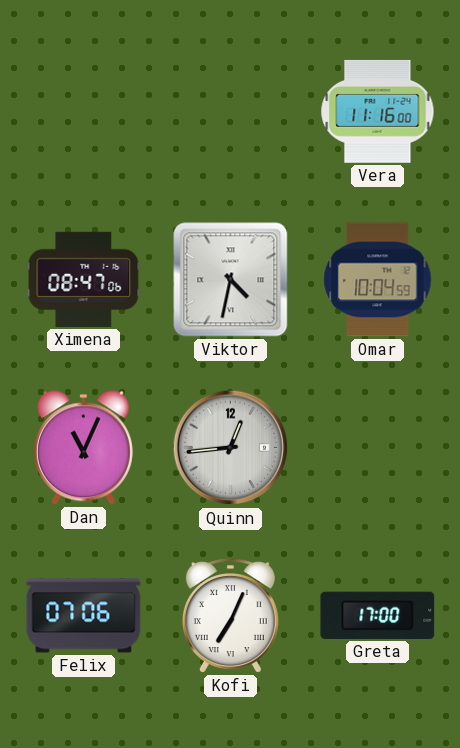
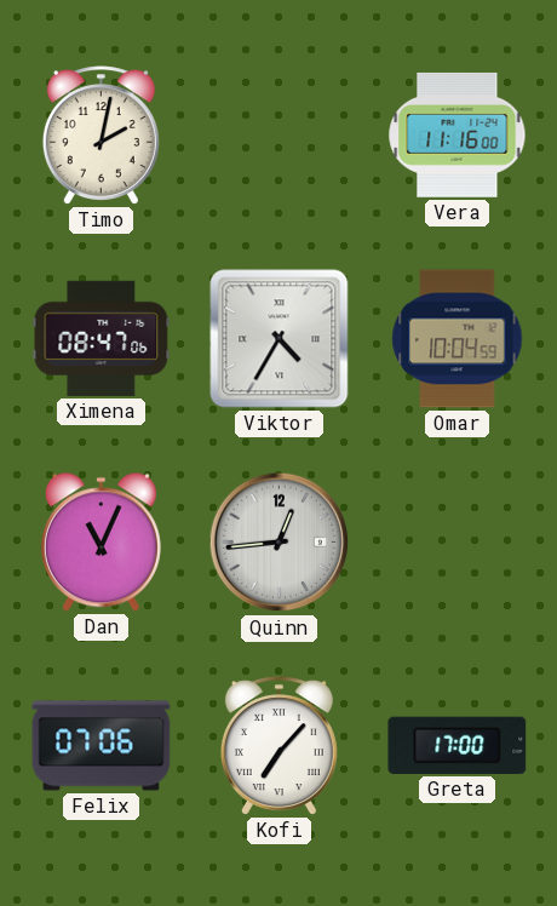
Timo: none -> 2:02
Viktor: 4:32 -> 4:35
Kofi: 7:04 -> 7:07
